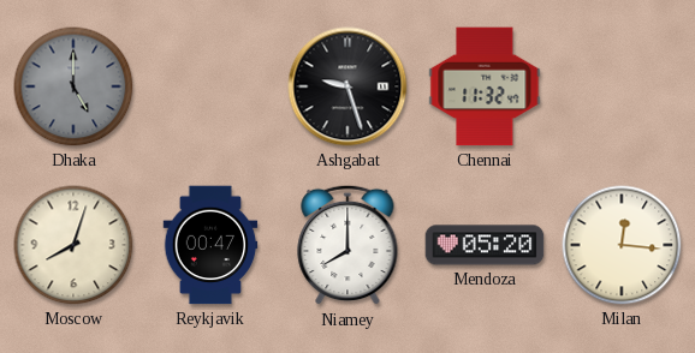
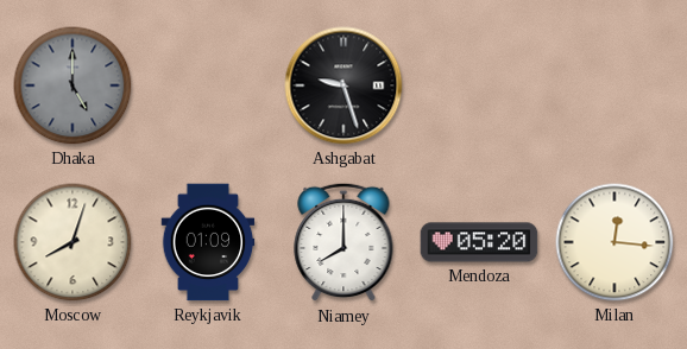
Chennai: 11:32 -> none
Reykjavik: 00:47 -> 01:09
